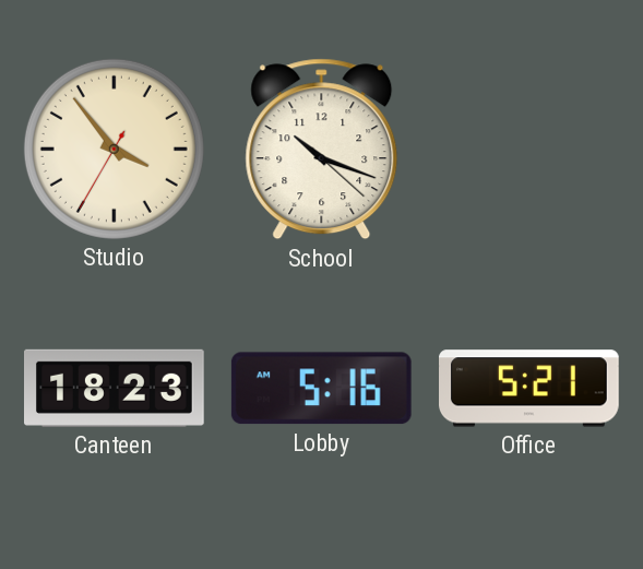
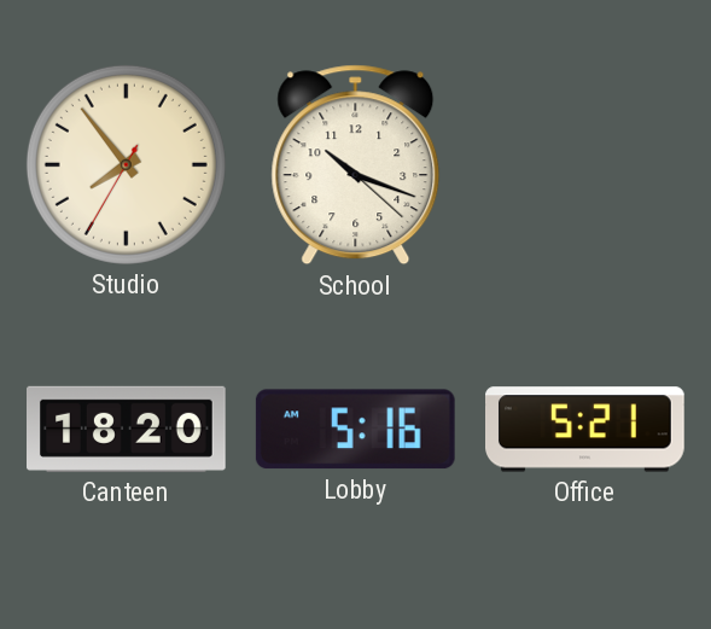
Studio: 3:53 -> 7:53
Canteen: 18:23 -> 18:20
